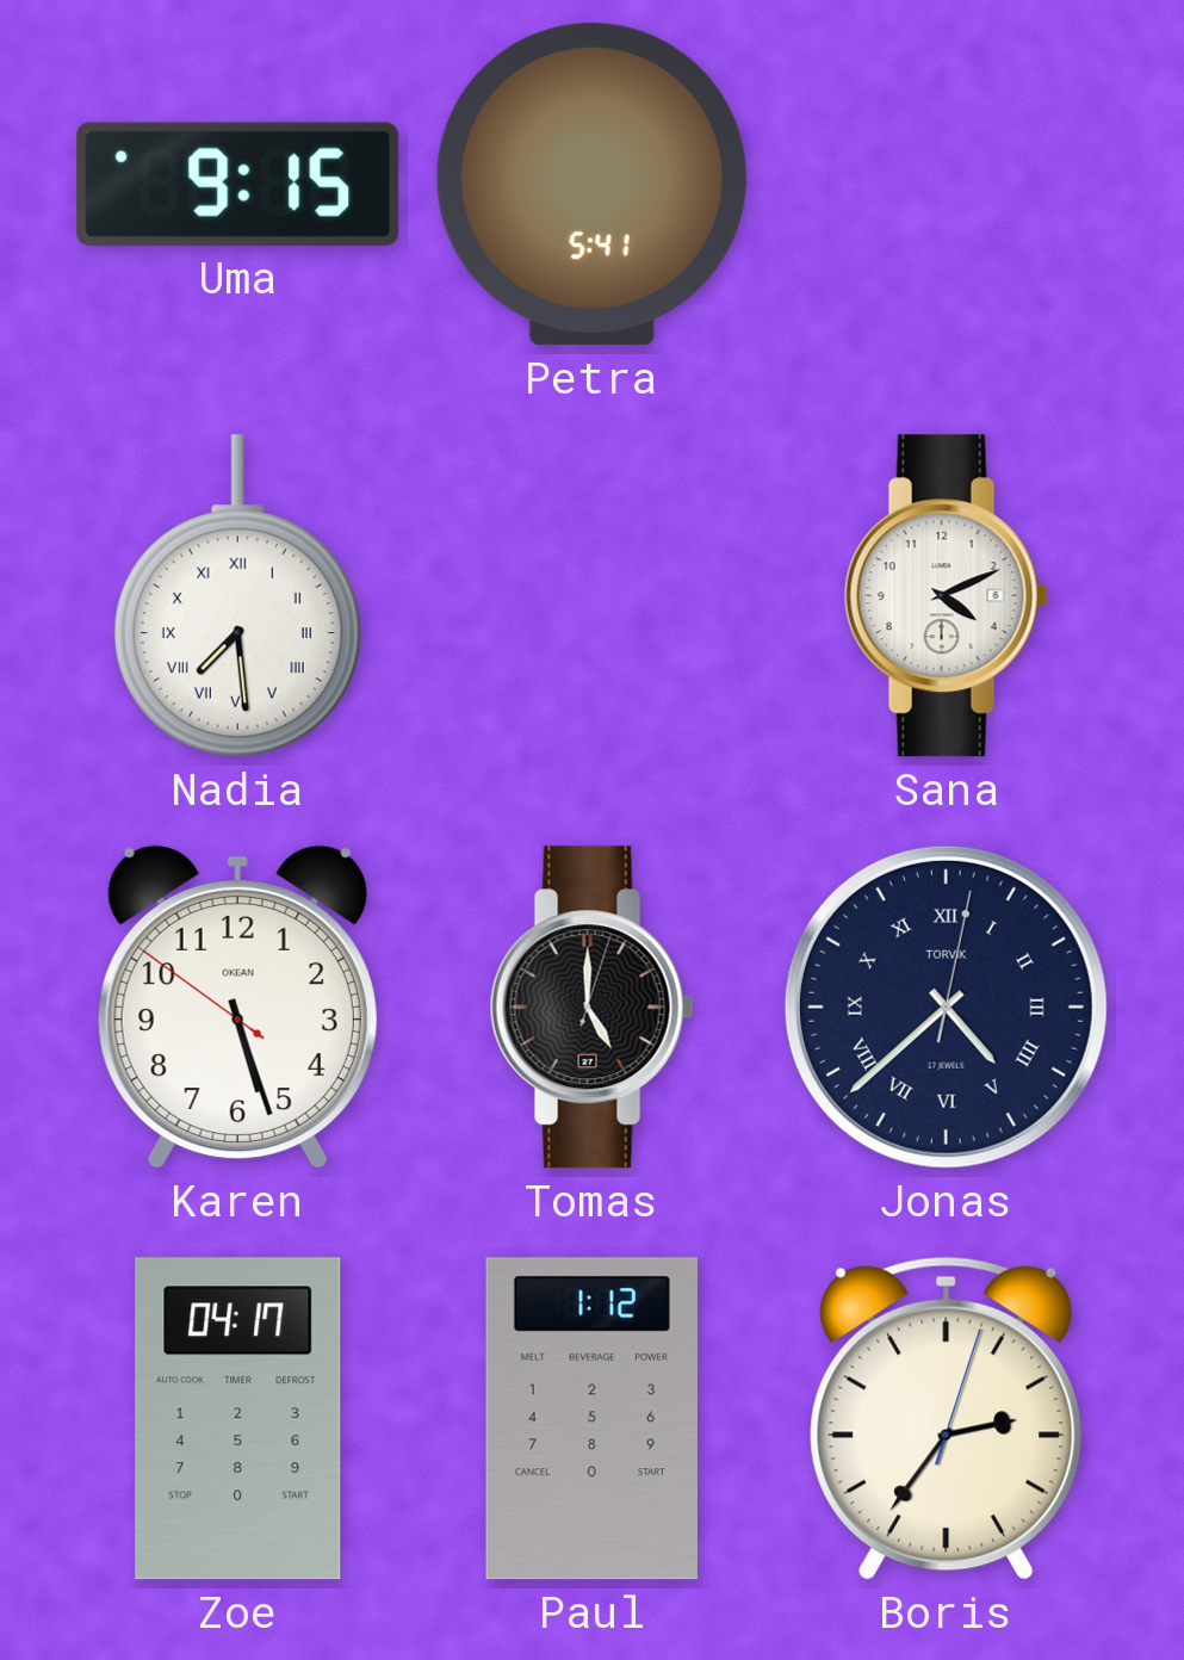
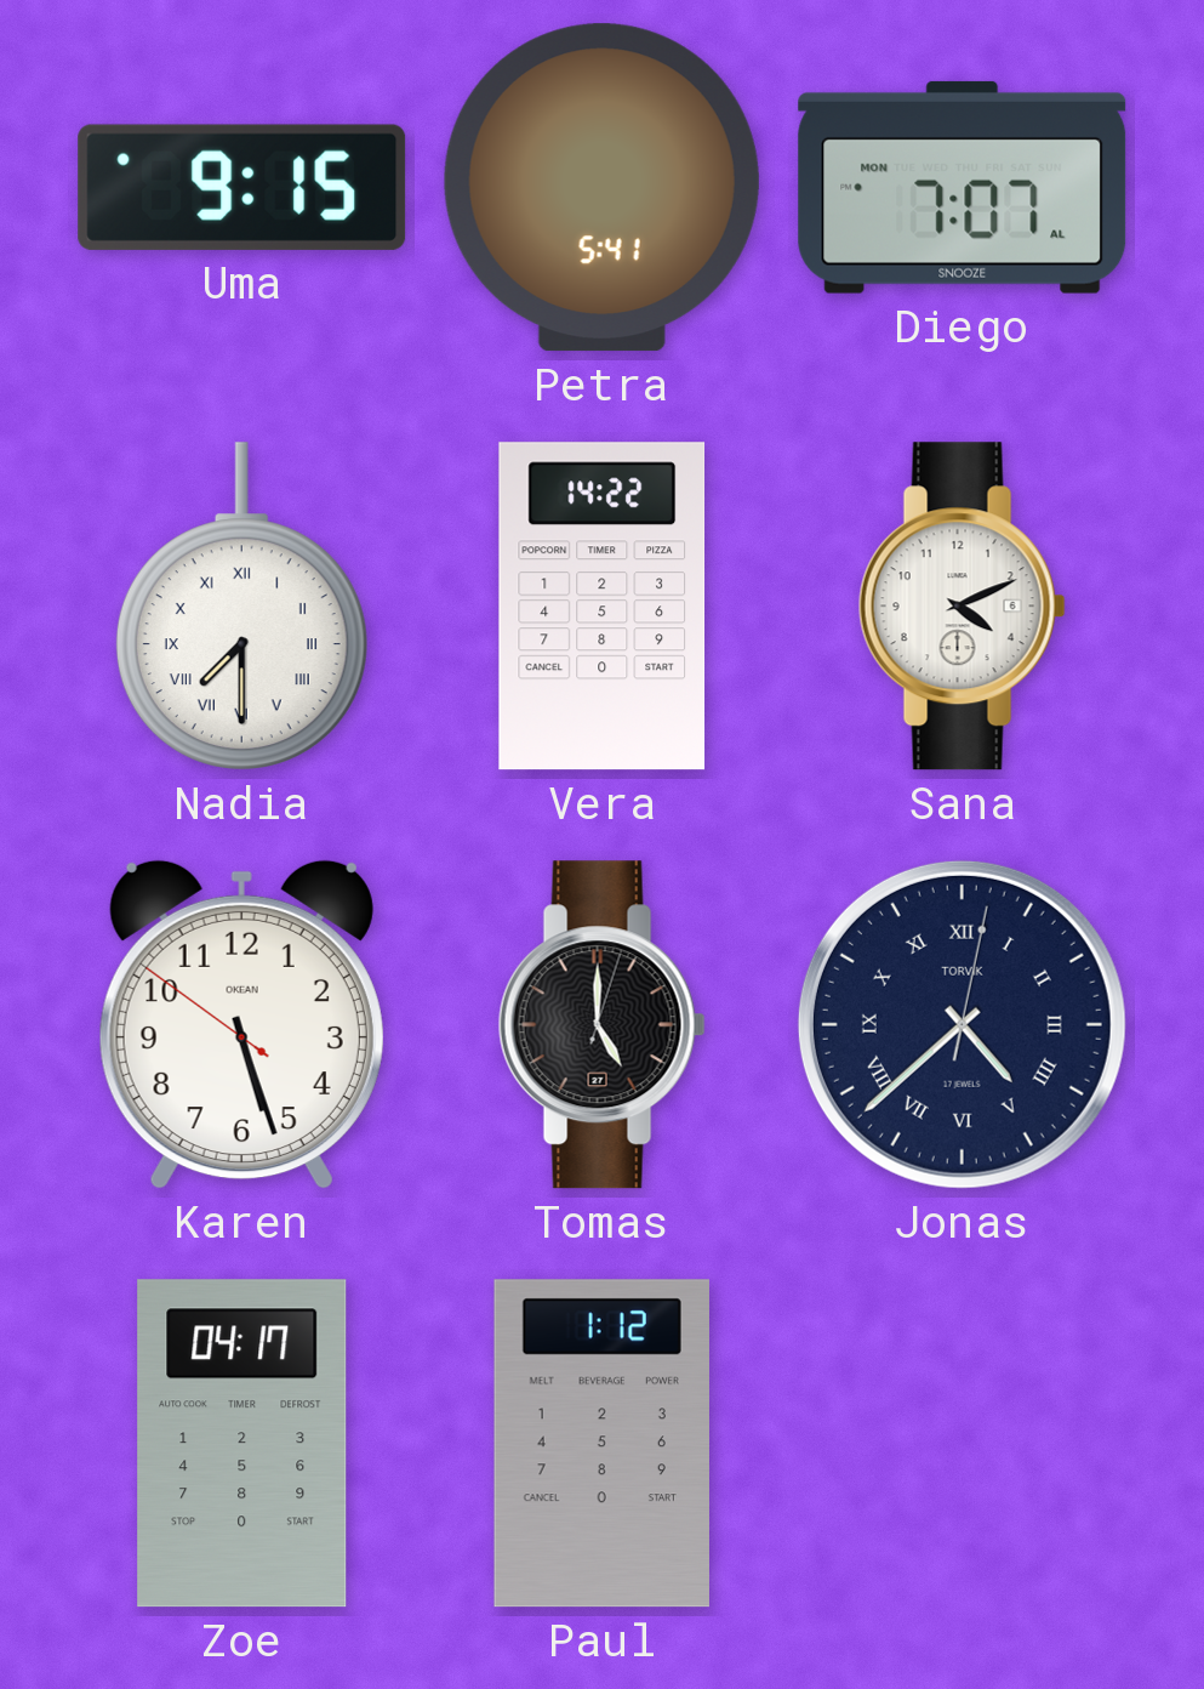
Diego: none -> 7:07
Nadia: 7:29 -> 7:30
Vera: none -> 14:22
Boris: 2:36 -> none
